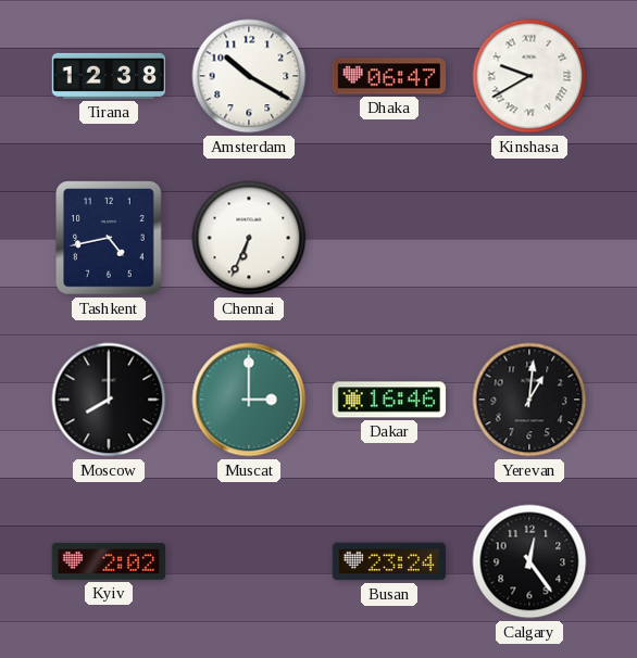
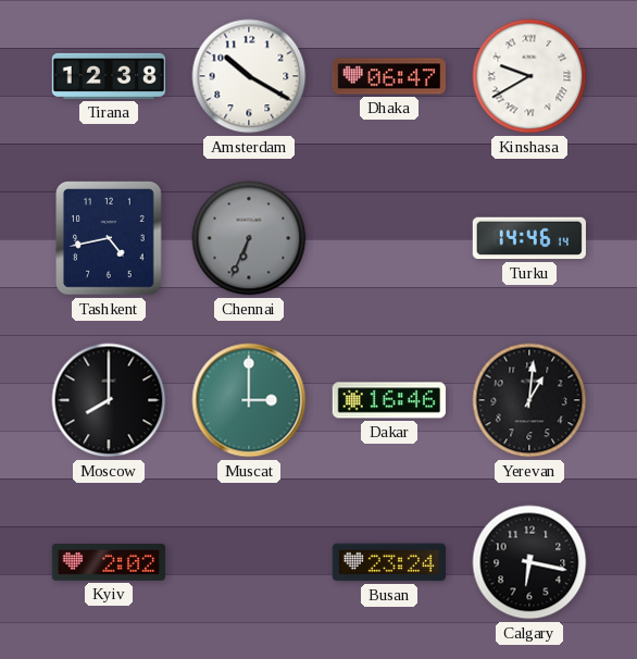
Chennai dial: white -> grey
Turku: none -> 14:46
Calgary: 12:24 -> 6:17
